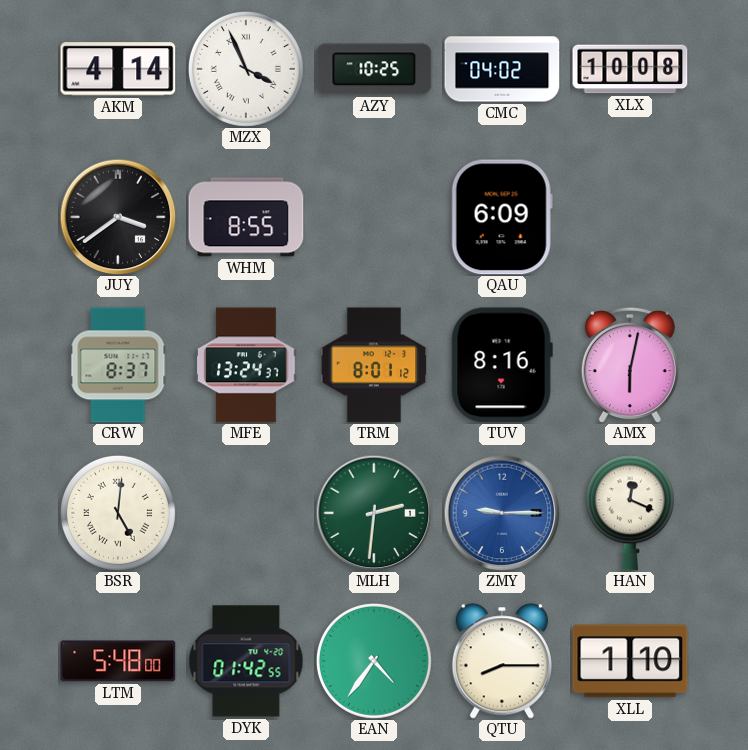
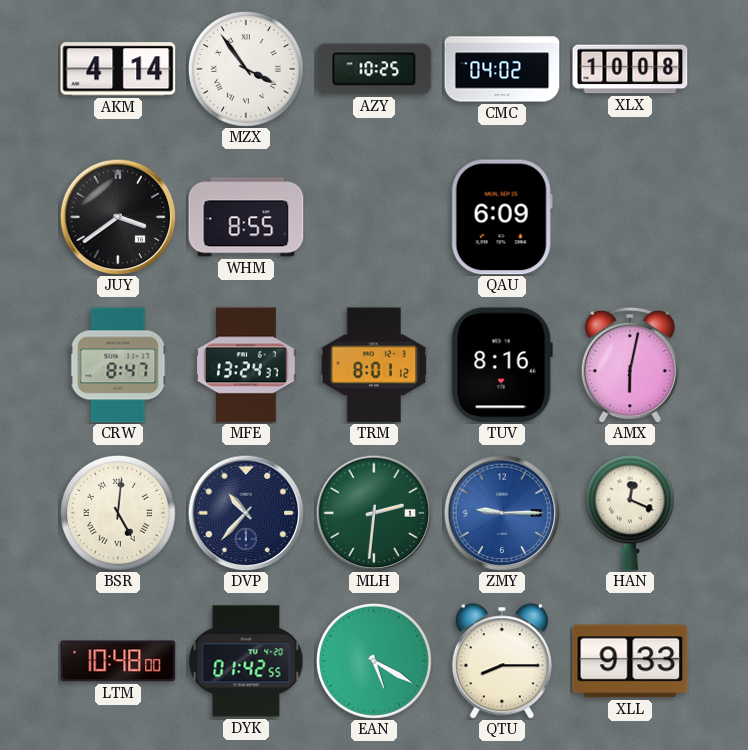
MZX: 3:56 -> 3:54
CRW: 8:37 -> 8:47
DVP: none -> 10:37
LTM: 5:48 -> 10:48
EAN: 4:36 -> 5:20
XLL: 1:10 -> 9:33
